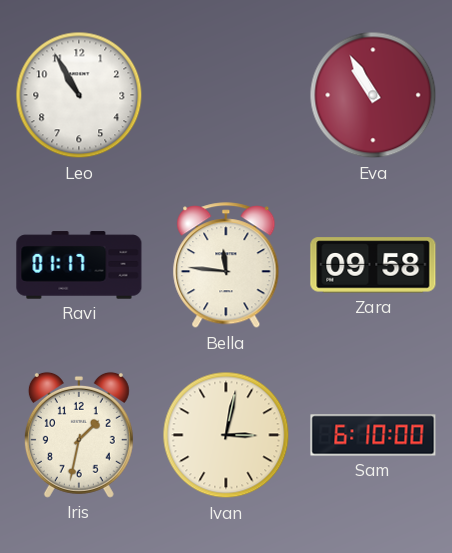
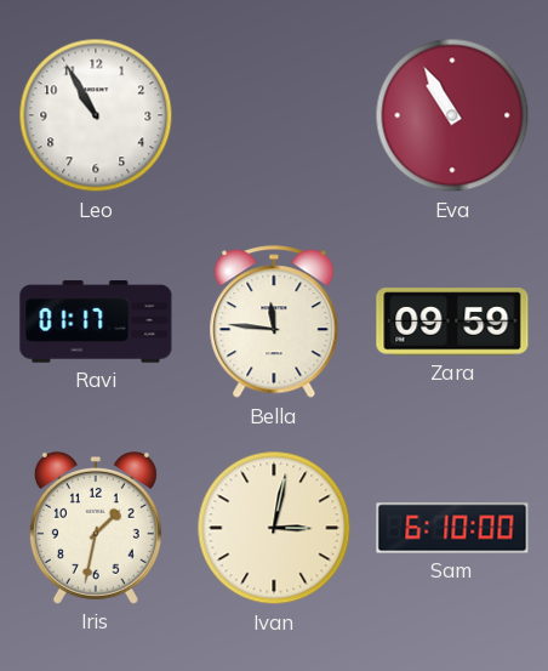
Zara: 09:58 -> 09:59
